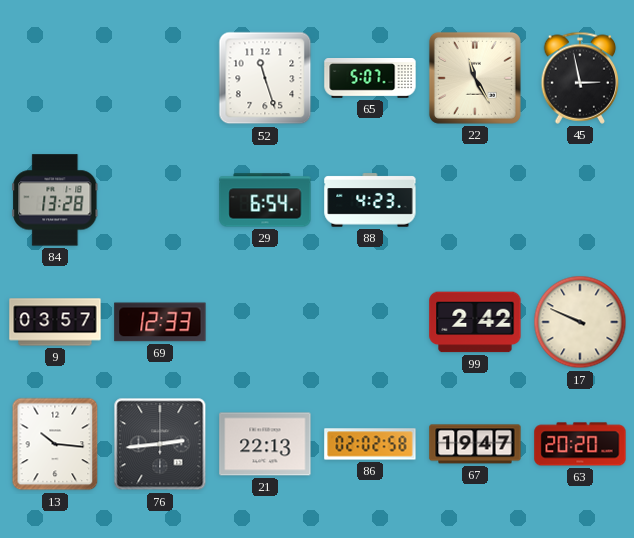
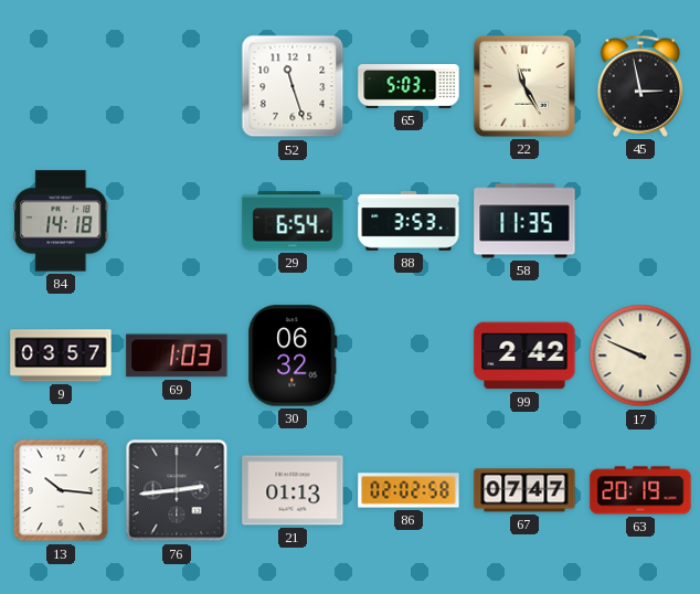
65: 5:07 -> 5:03
84: 13:28 -> 14:18
88: 4:23 -> 3:53
58: none -> 11:35
69: 12:33 -> 1:03
30: none -> 06:32
21: 22:13 -> 01:13
67: 19:47 -> 07:47
63: 20:20 -> 20:19
